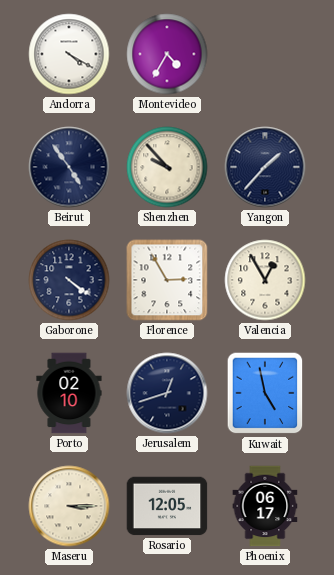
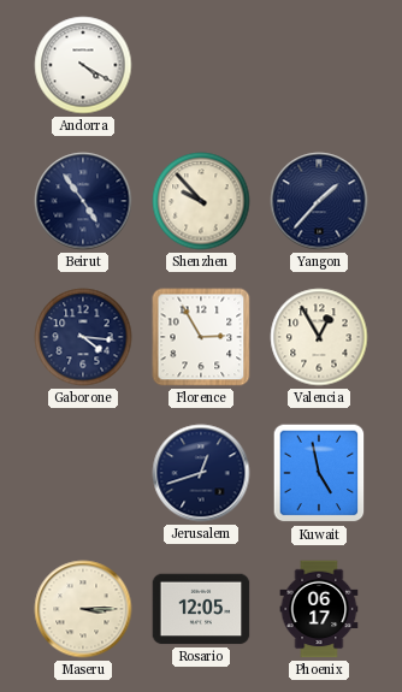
Montevideo: 4:35 -> none
Gaborone: 4:21 -> 4:16
Porto: 02:10 -> none
